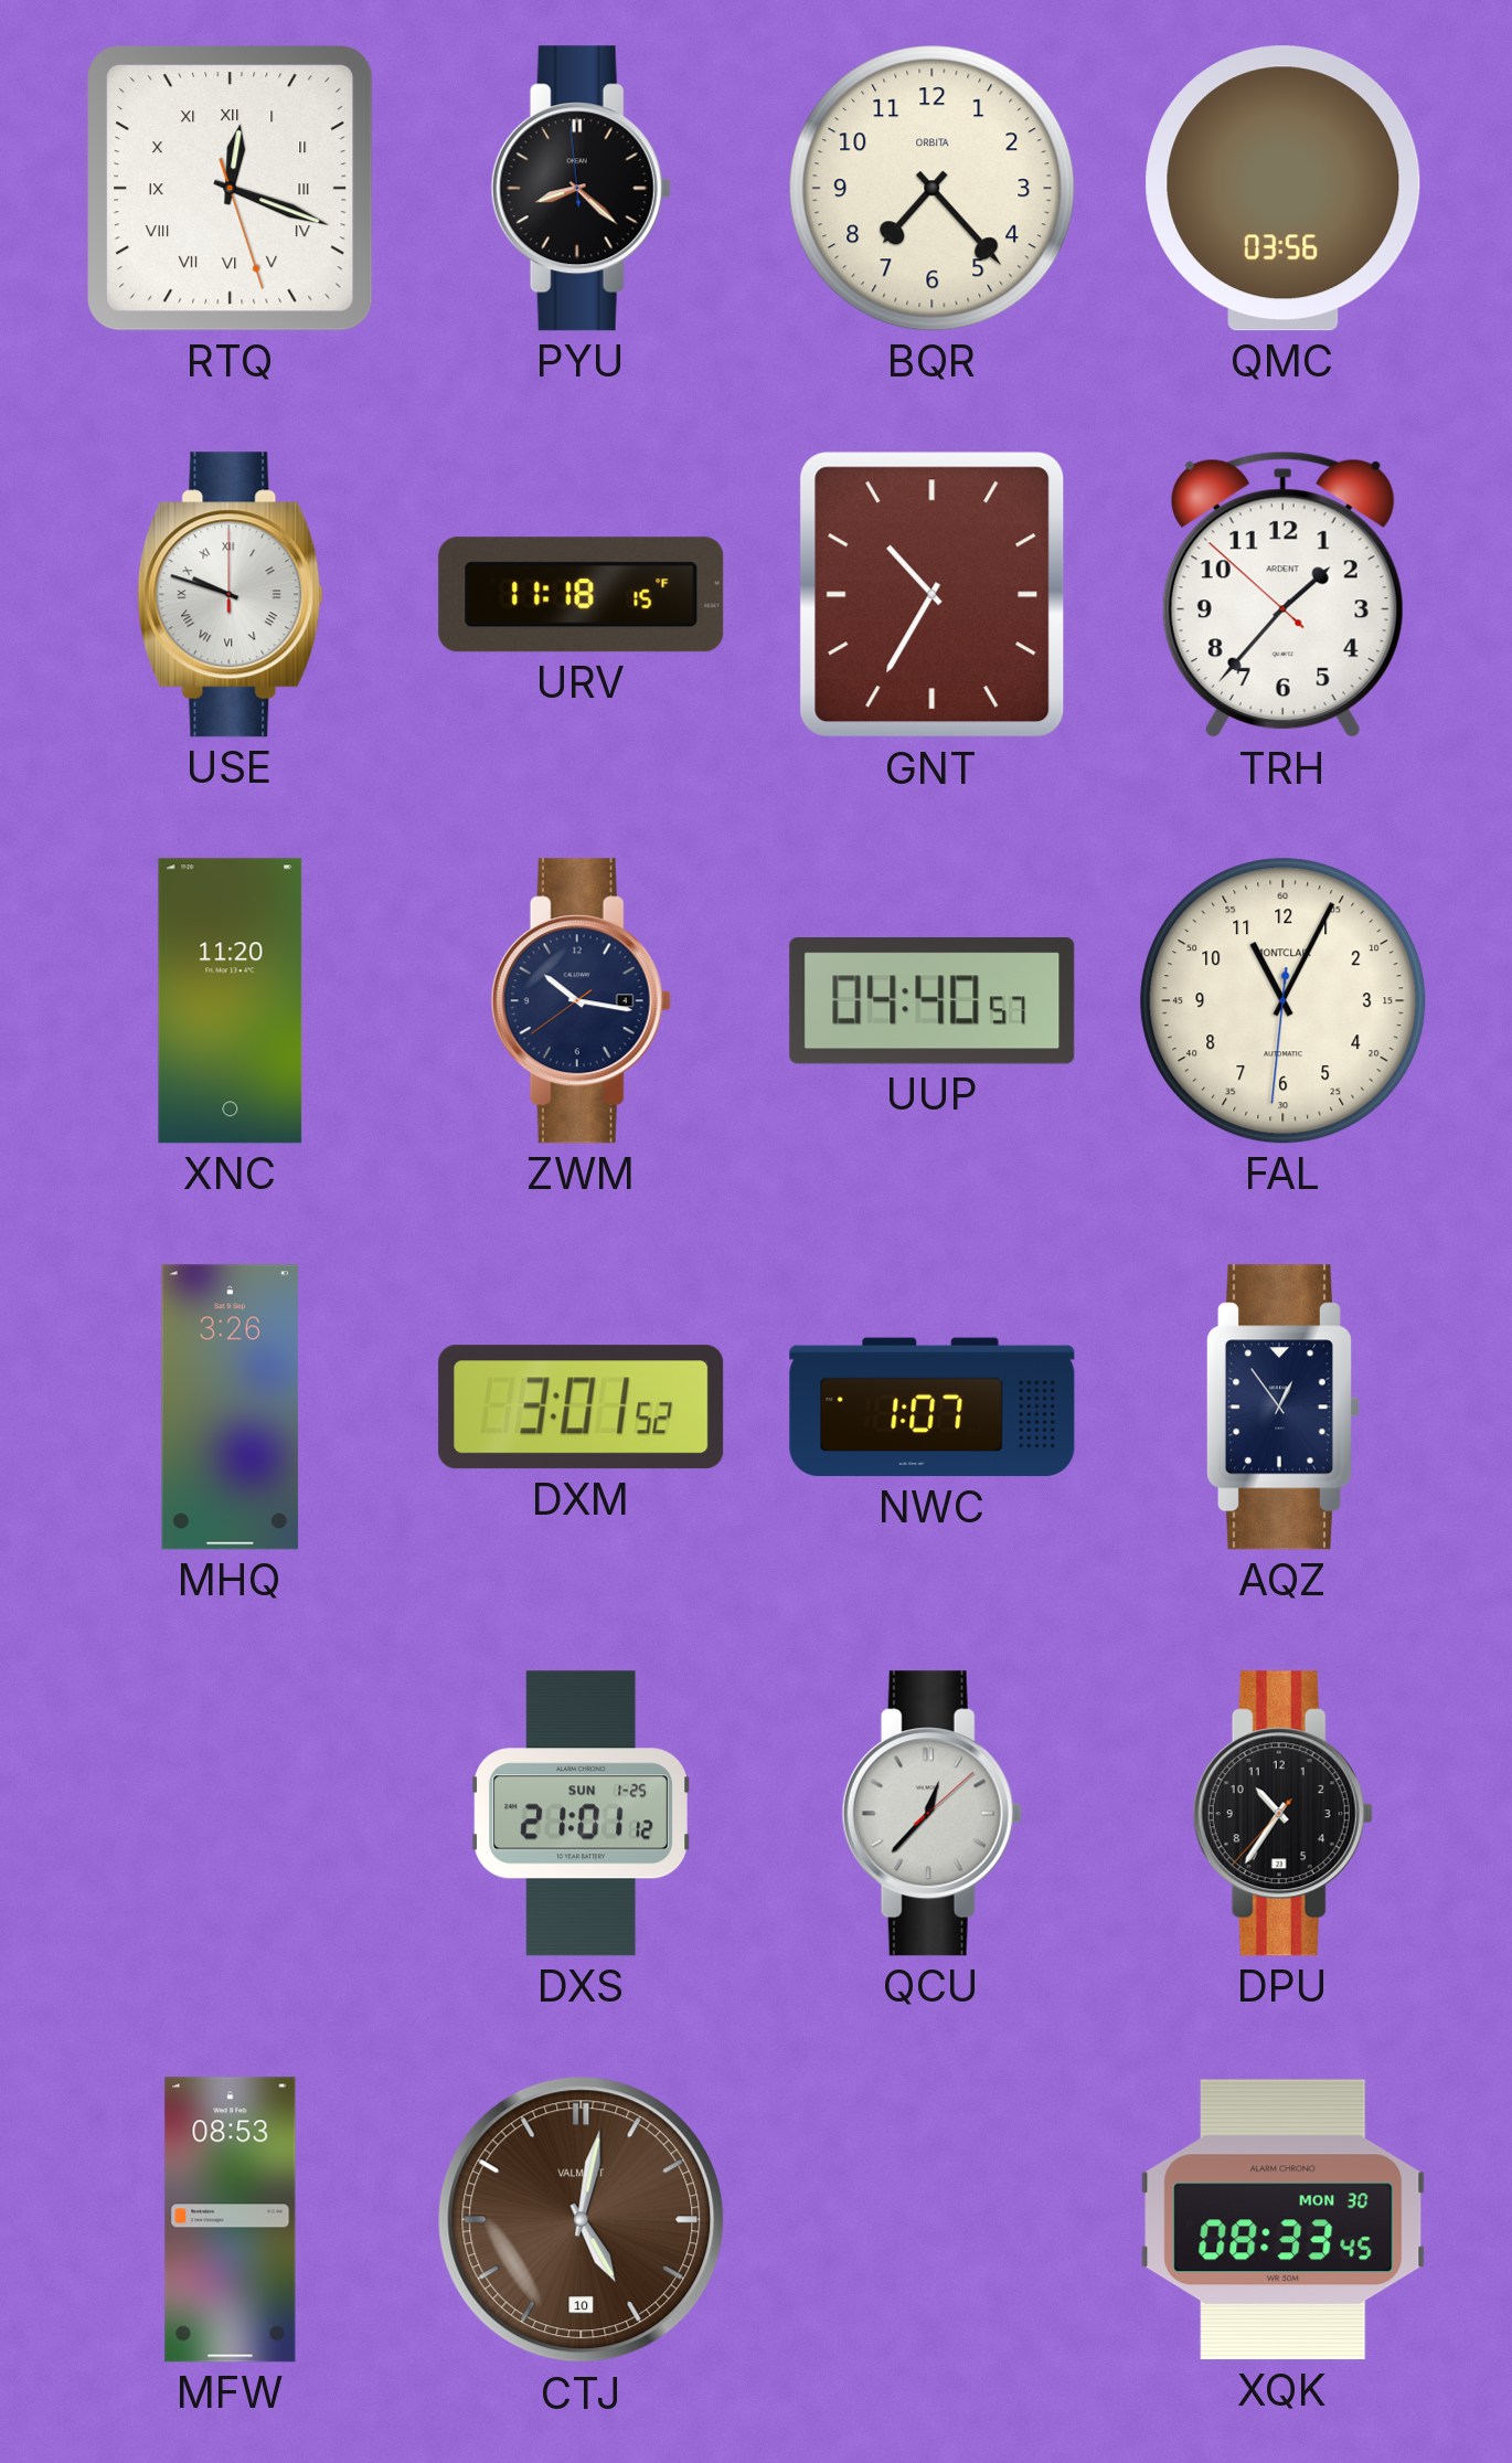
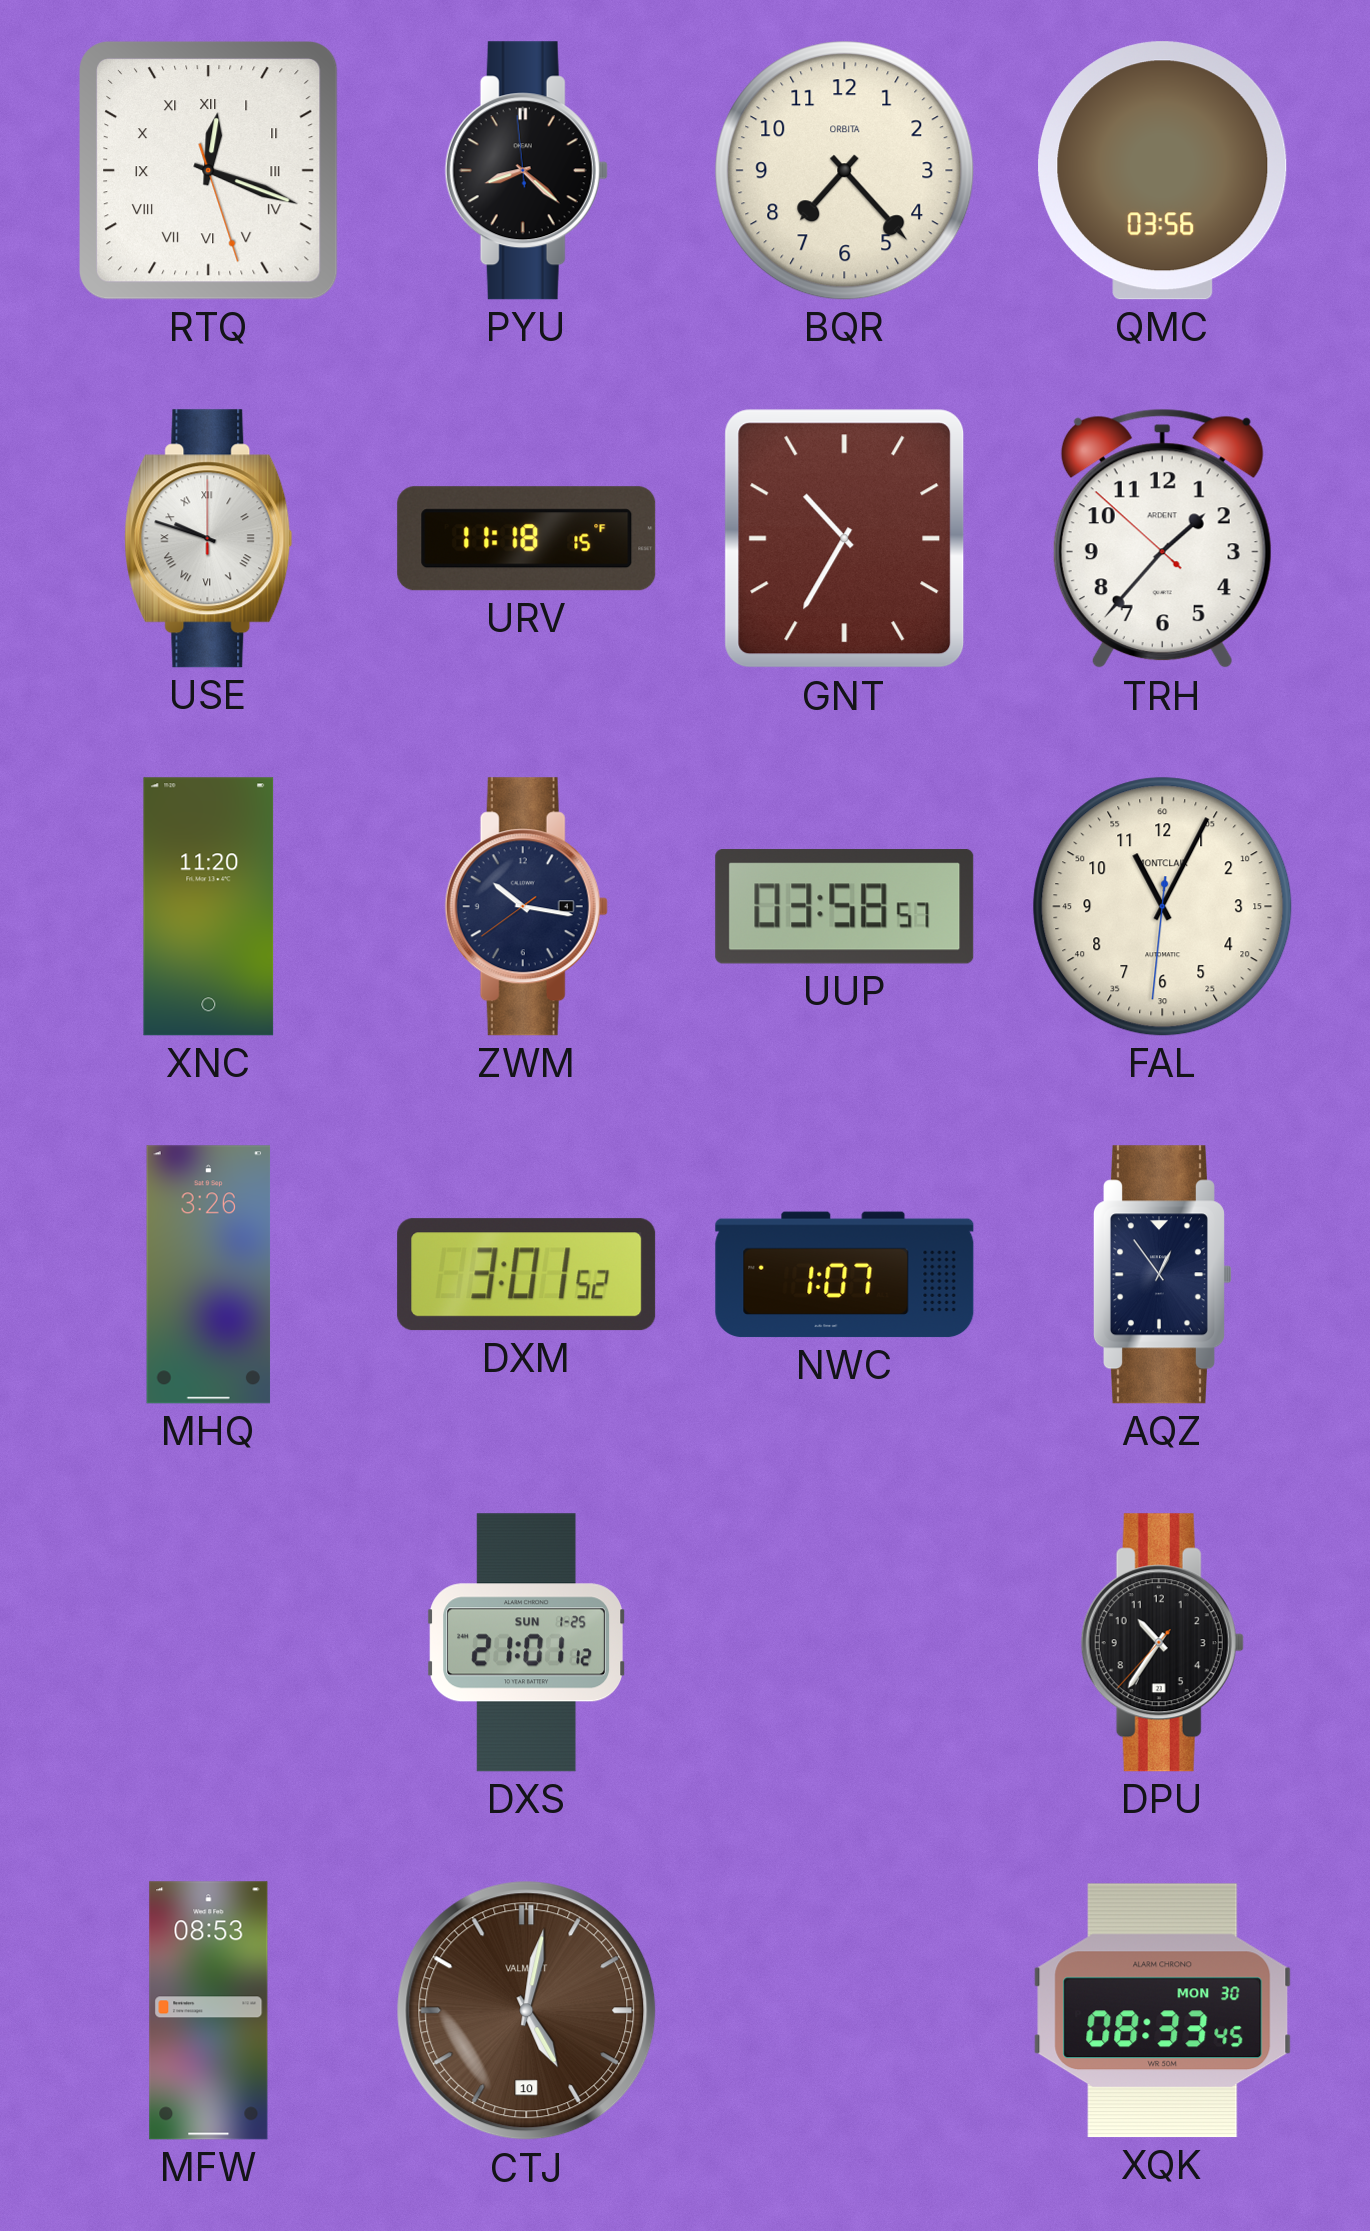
UUP: 04:40 -> 03:58
QCU: 12:37 -> none
